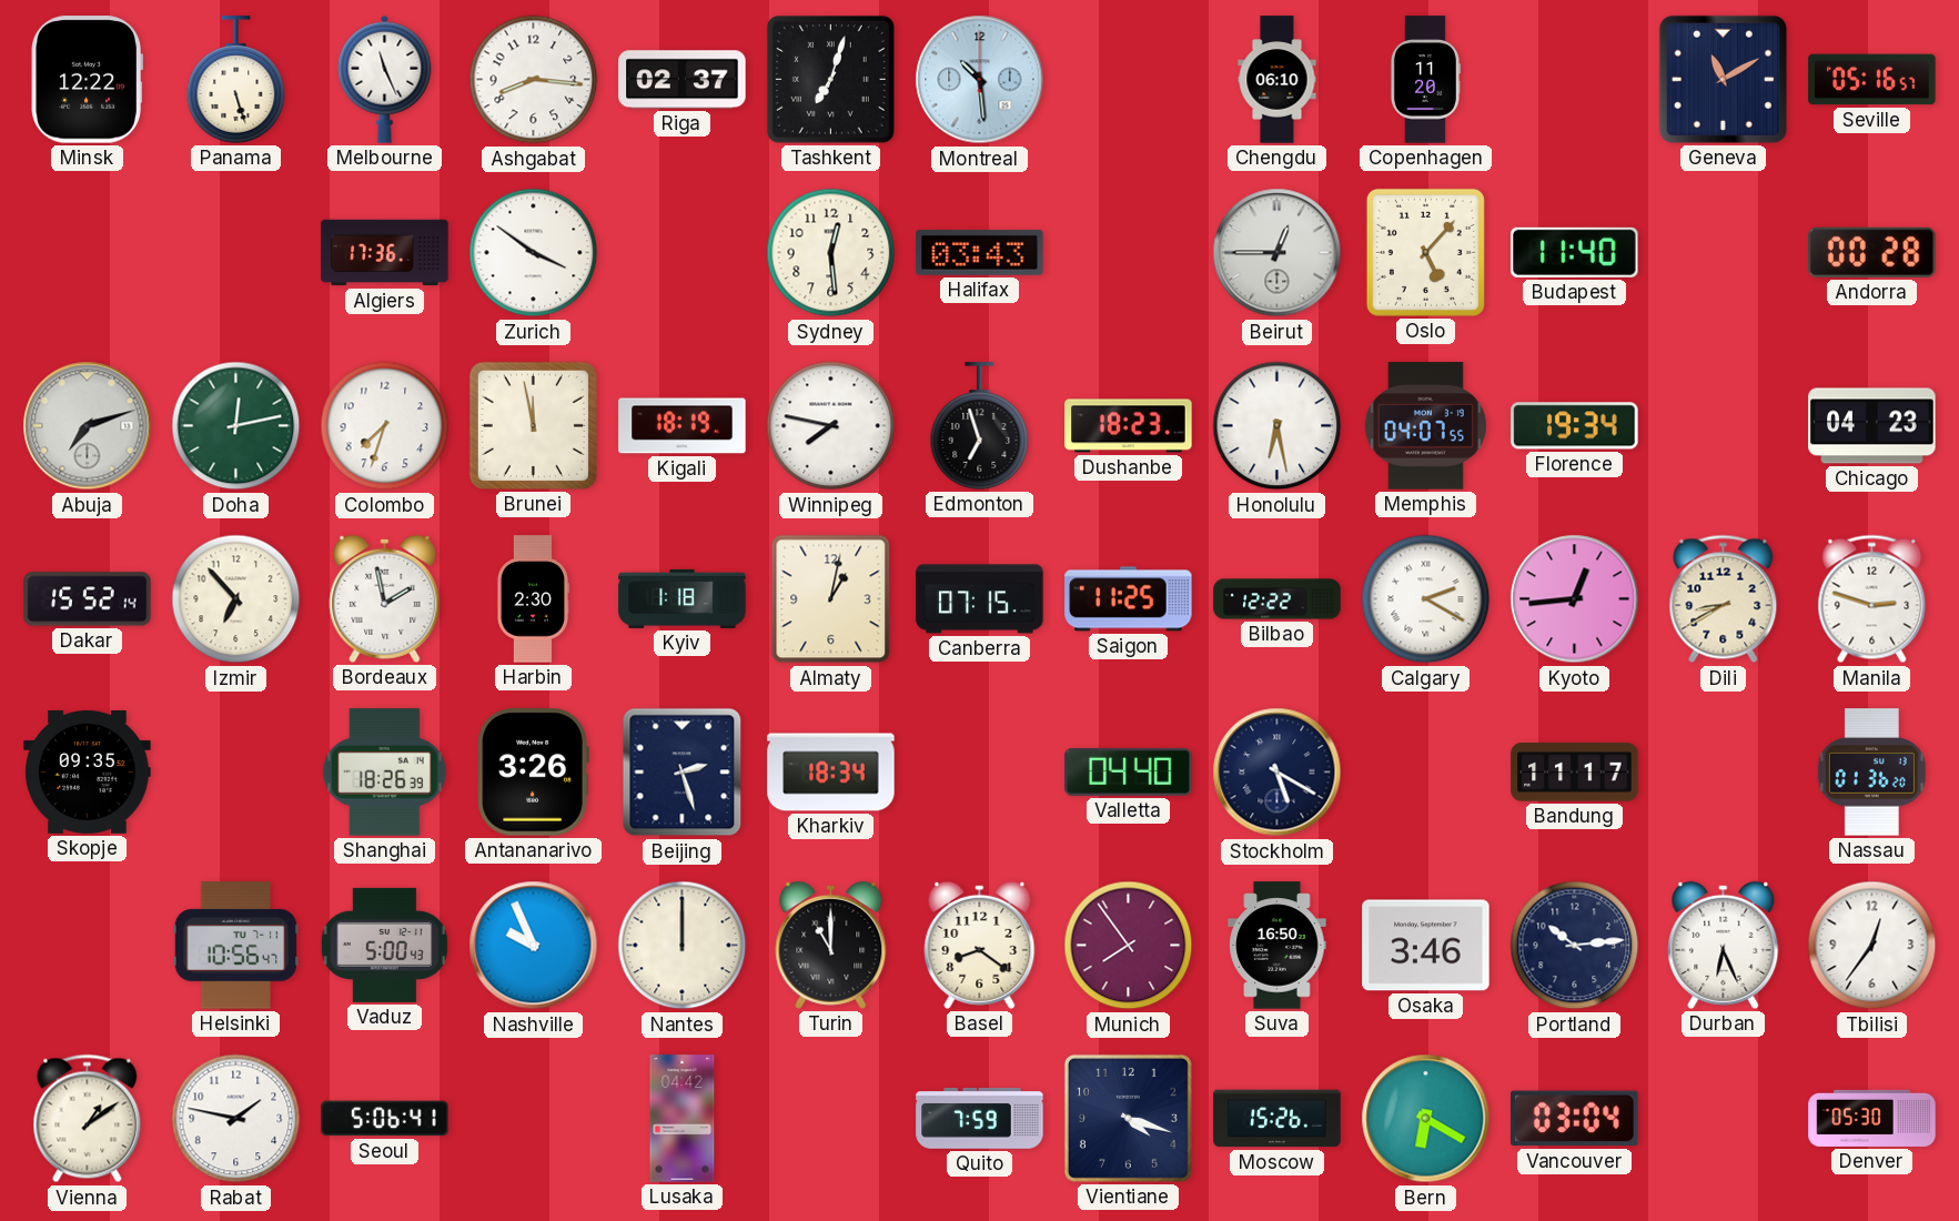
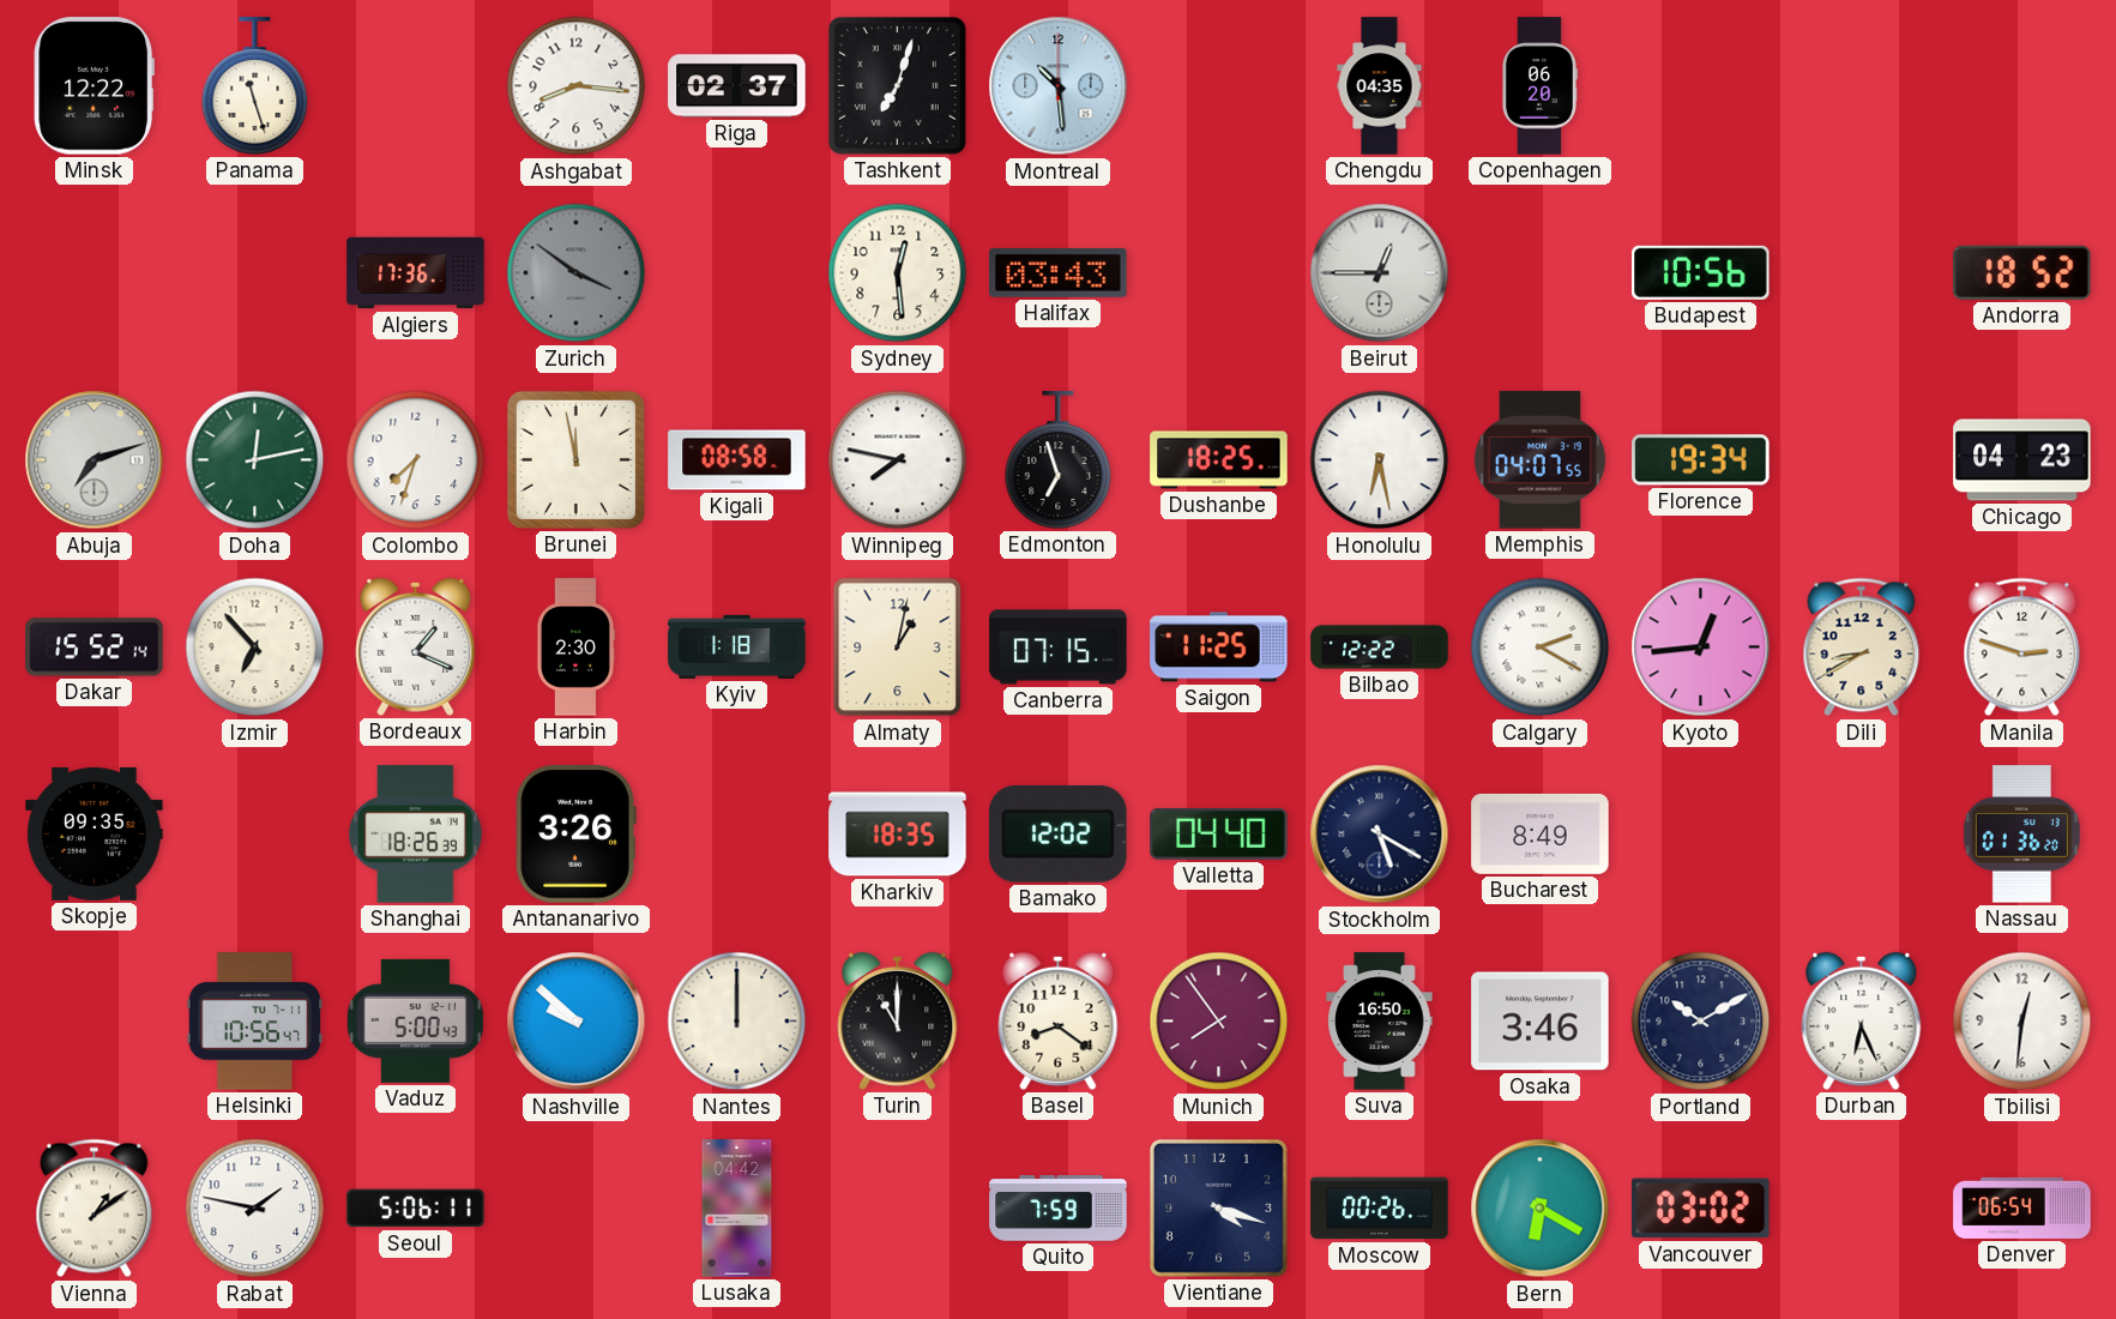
Panama: 5:27 -> 11:27
Melbourne: 11:26 -> none
Chengdu: 06:10 -> 04:35
Copenhagen: 11:20 -> 06:20
Geneva: 11:10 -> none
Seville: 05:16 -> none
Zurich dial: white -> grey
Oslo: 5:07 -> none
Budapest: 11:40 -> 10:56
Andorra: 00:28 -> 18:52
Kigali: 18:19 -> 08:58
Dushanbe: 18:23 -> 18:25
Bordeaux: 1:58 -> 1:19
Beijing: 2:27 -> none
Kharkiv: 18:34 -> 18:35
Bamako: none -> 12:02
Bucharest: none -> 8:49
Bandung: 11:17 -> none
Nashville: 9:56 -> 9:52
Portland: 10:14 -> 10:10
Tbilisi: 12:36 -> 12:31
Seoul: 5:06:41 -> 5:06:11
Moscow: 15:26 -> 00:26
Vancouver: 03:04 -> 03:02
Denver: 05:30 -> 06:54
